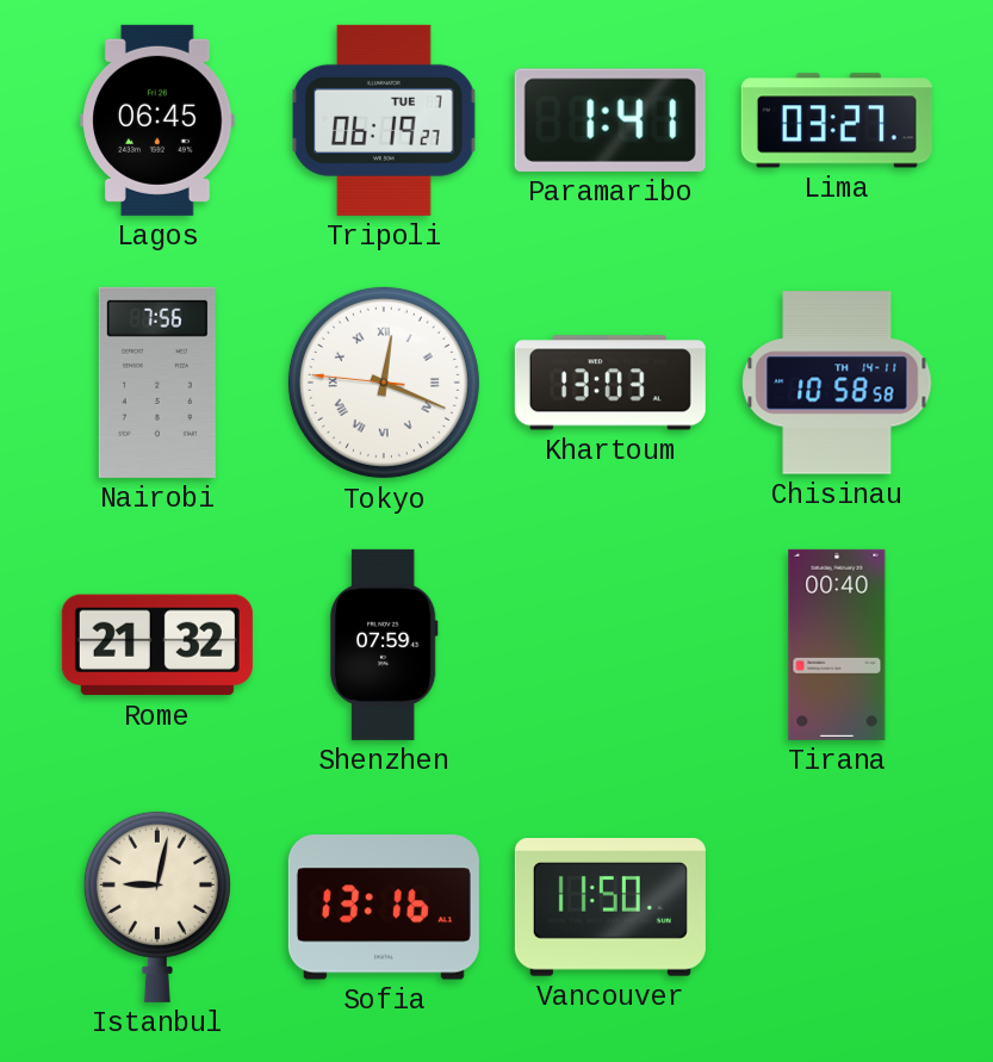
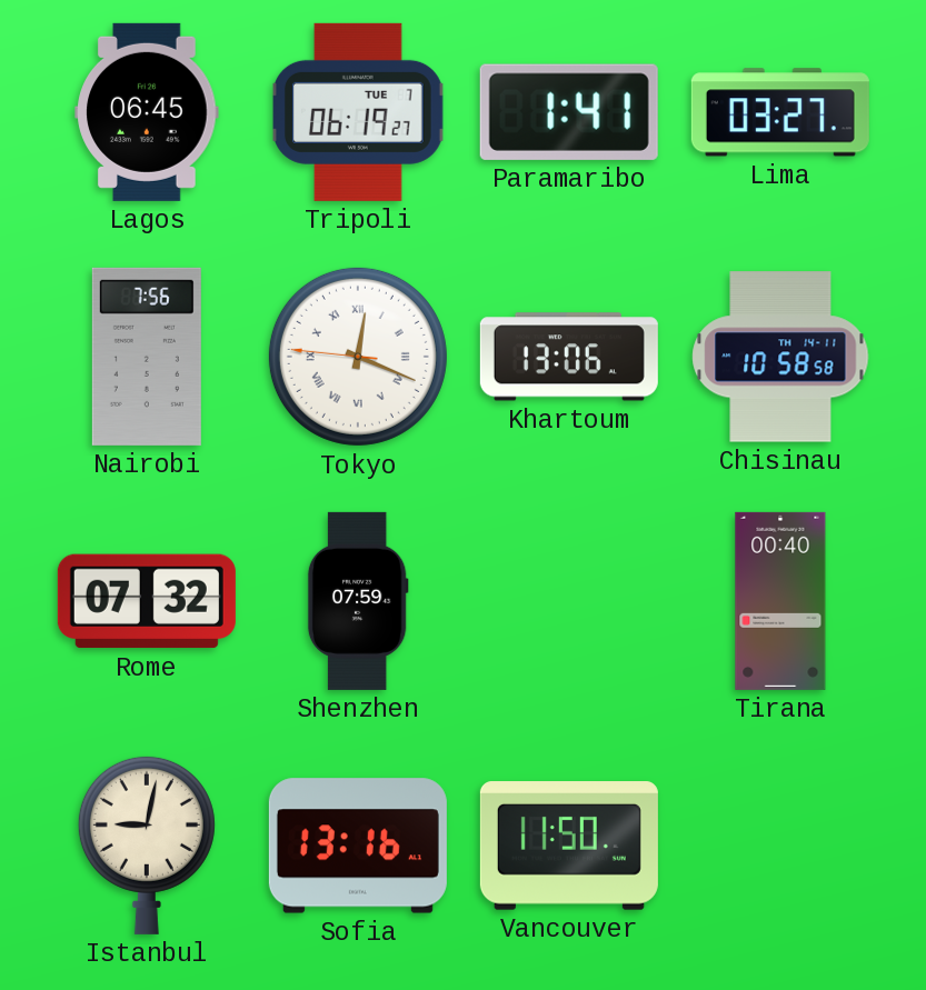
Khartoum: 13:03 -> 13:06
Rome: 21:32 -> 07:32
